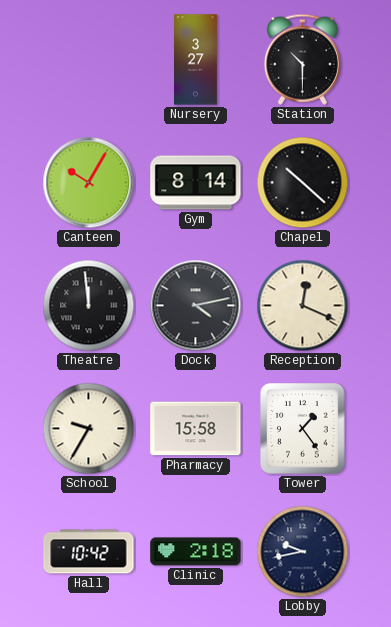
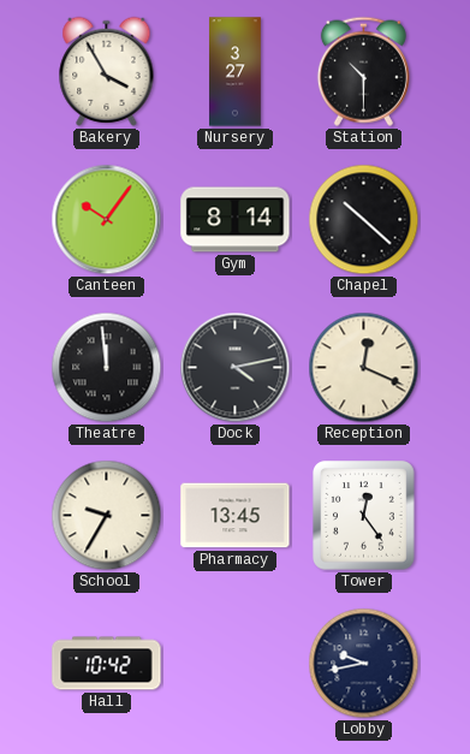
Bakery: none -> 3:55
Canteen: 10:05 -> 10:06
Pharmacy: 15:58 -> 13:45
Tower: 1:24 -> 12:24
Clinic: 2:18 -> none
